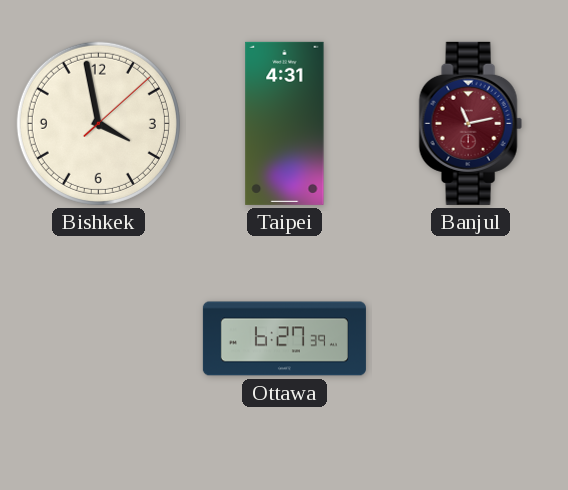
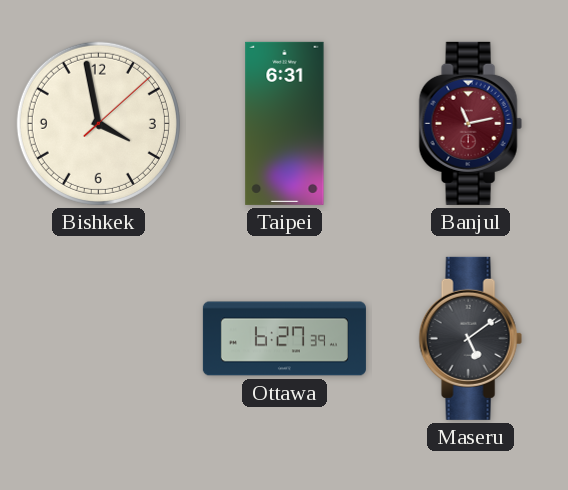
Taipei: 4:31 -> 6:31
Maseru: none -> 5:09
